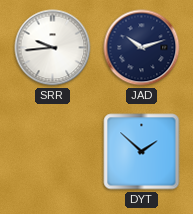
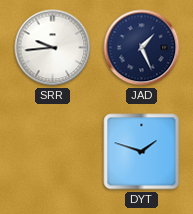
JAD: 10:12 -> 1:26
DYT: 1:52 -> 1:48
